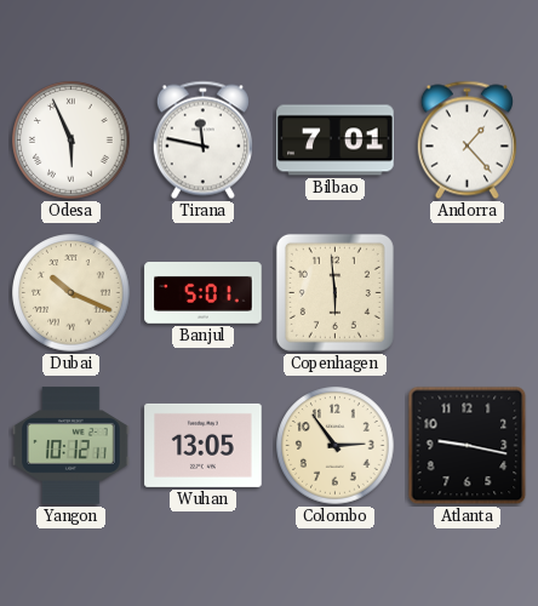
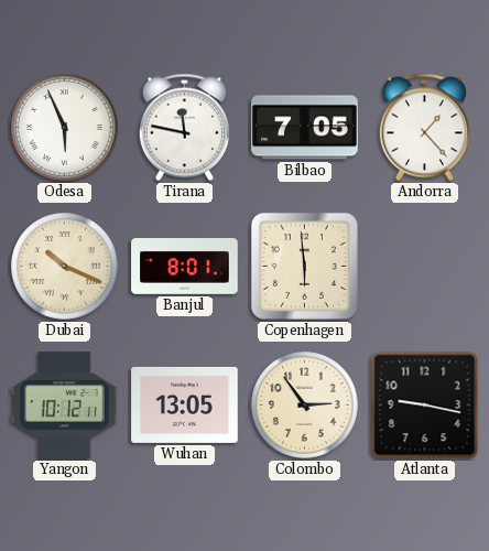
Bilbao: 7:01 -> 7:05
Banjul: 5:01 -> 8:01
